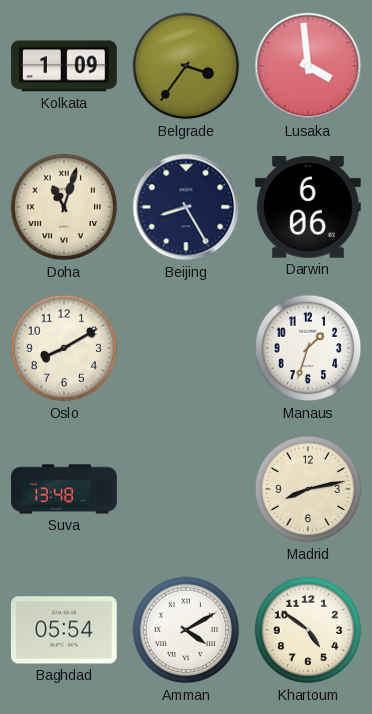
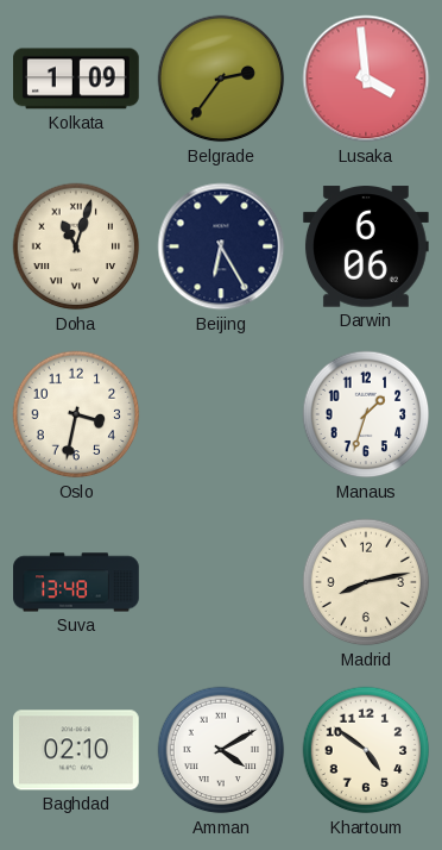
Belgrade: 3:36 -> 2:36
Beijing: 8:25 -> 6:25
Oslo: 8:10 -> 3:32
Baghdad: 05:54 -> 02:10
